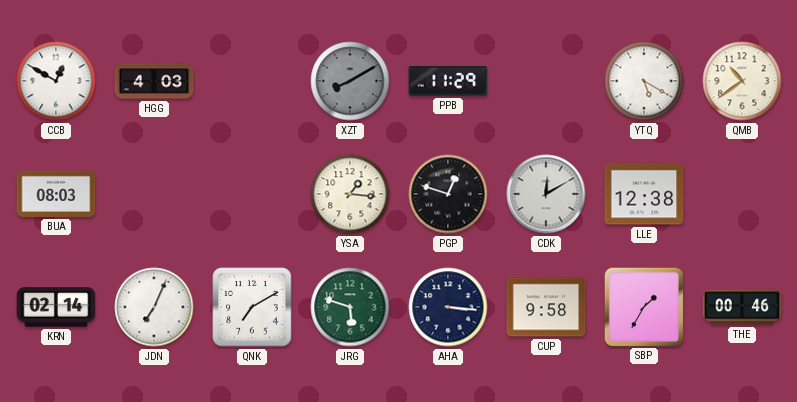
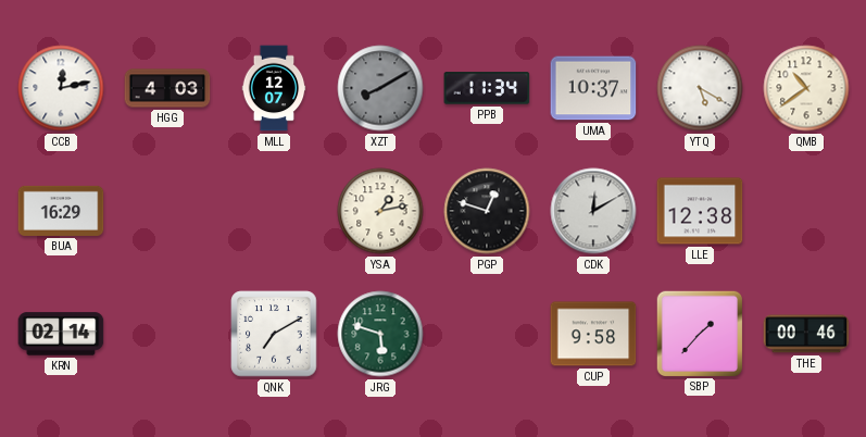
CCB: 12:50 -> 12:13
MLL: none -> 12:07
PPB: 11:29 -> 11:34
UMA: none -> 10:37
BUA: 08:03 -> 16:29
YSA: 1:16 -> 1:13
JDN: 7:04 -> none
AHA: 3:16 -> none
SBP: 1:35 -> 1:37
